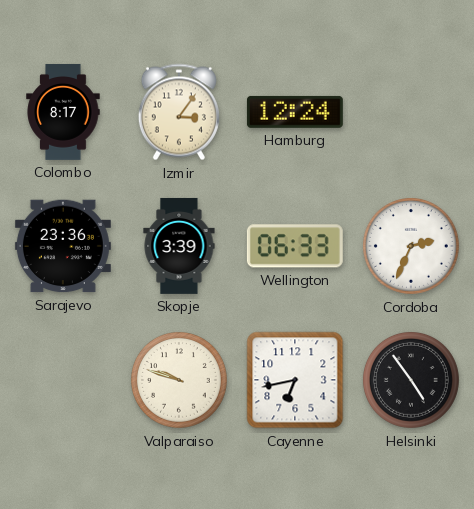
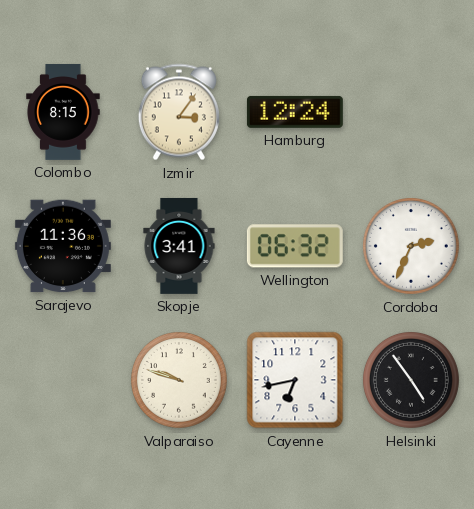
Colombo: 8:17 -> 8:15
Sarajevo: 23:36 -> 11:36
Skopje: 3:39 -> 3:41
Wellington: 06:33 -> 06:32
